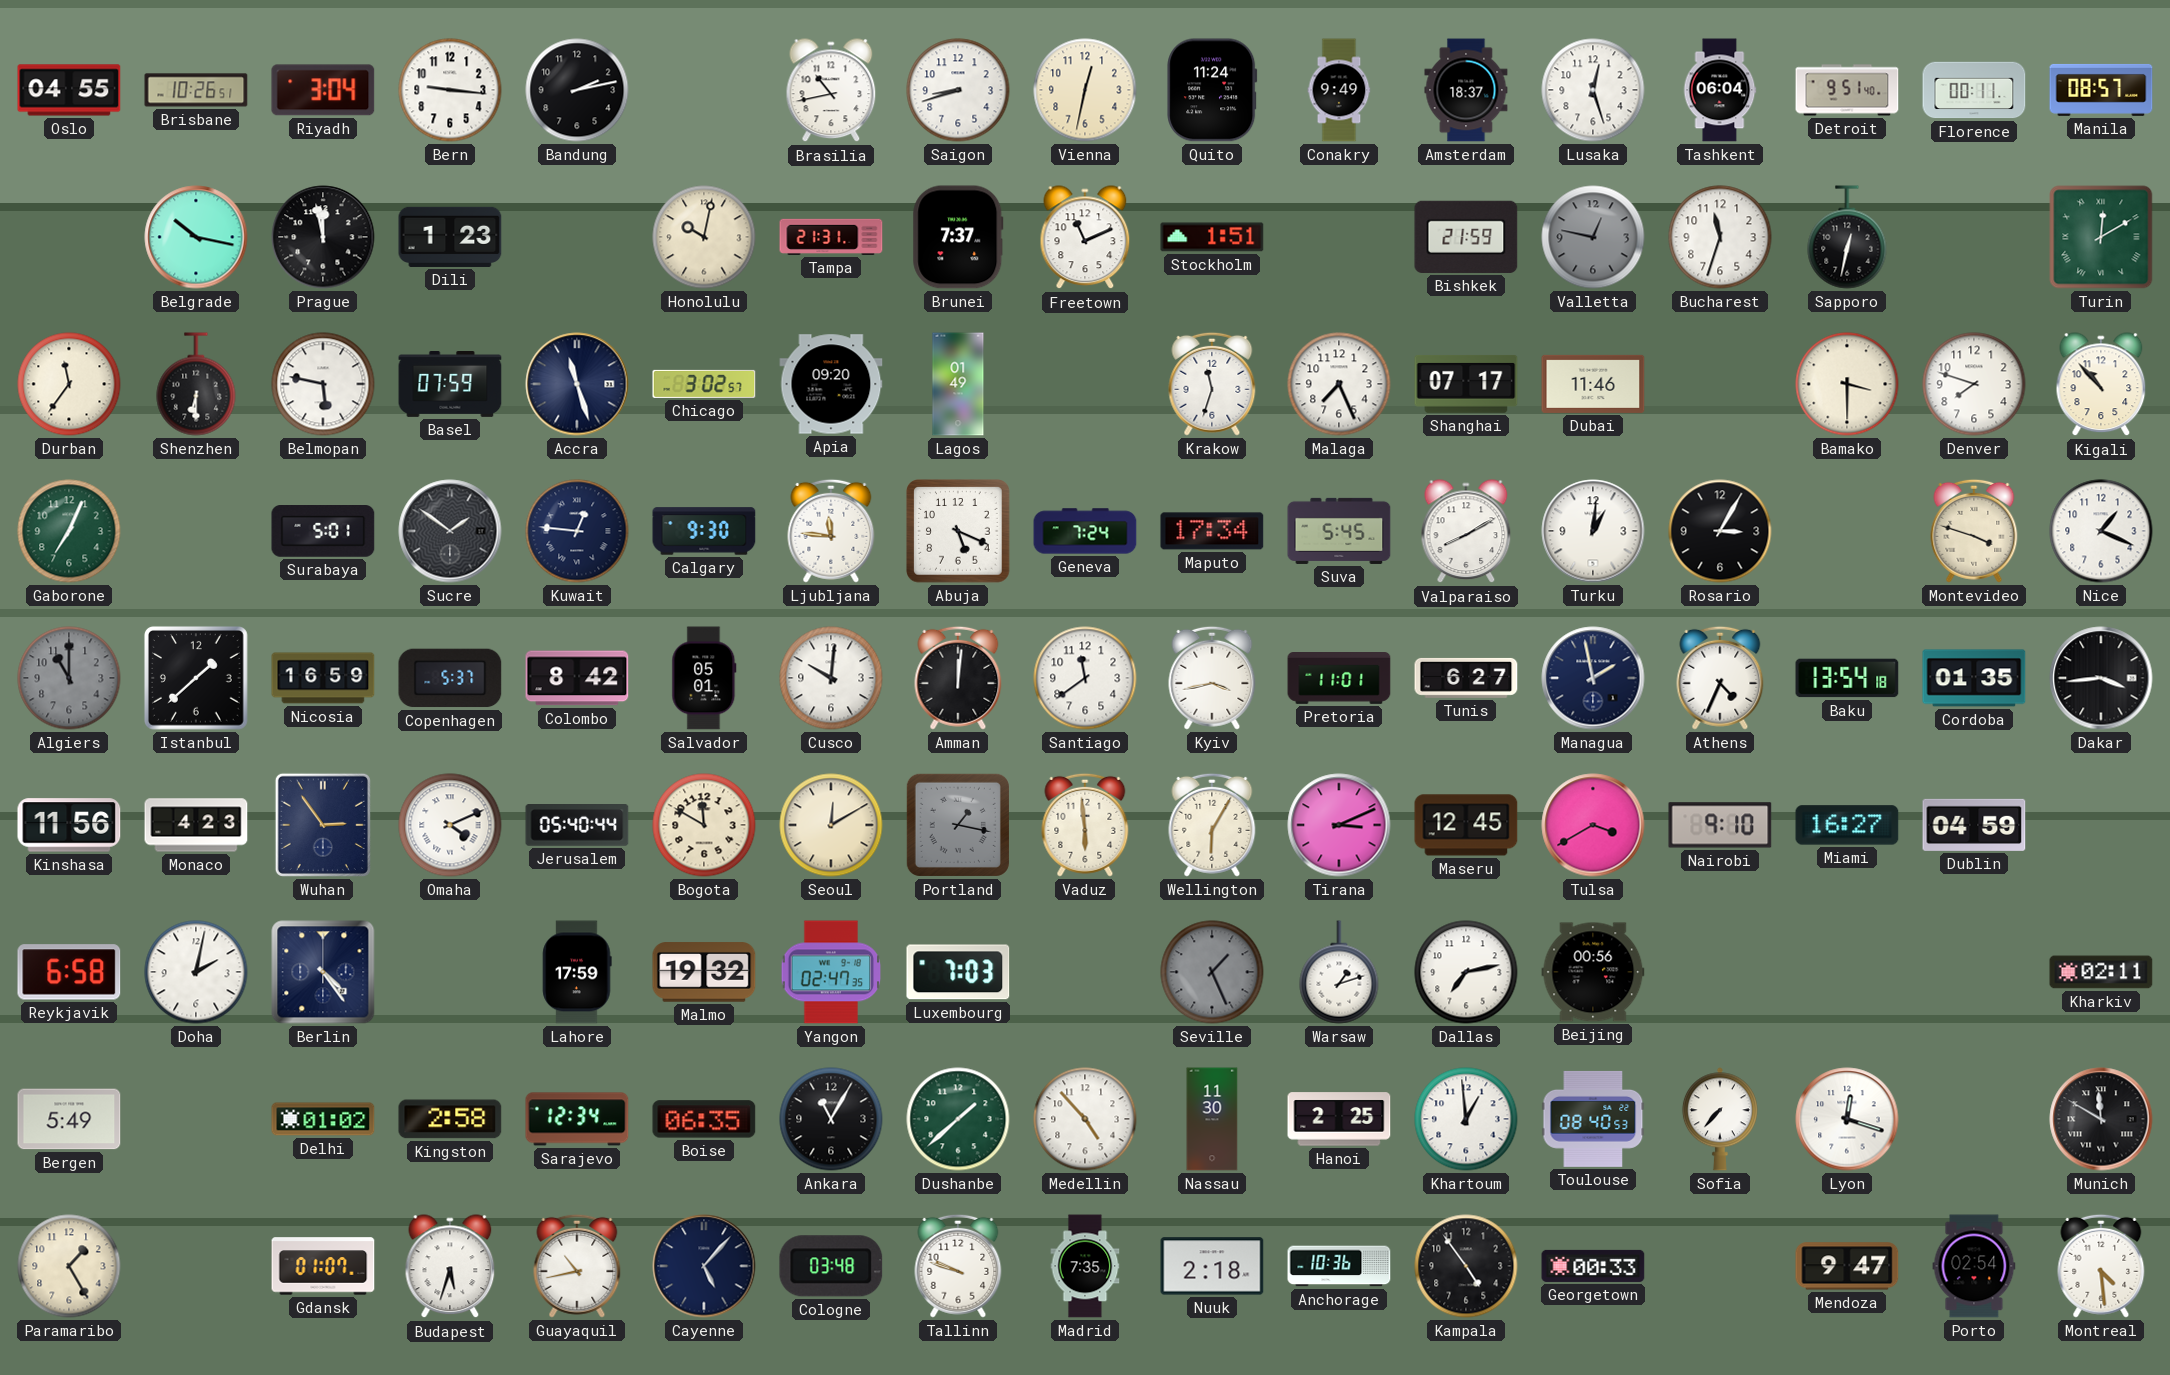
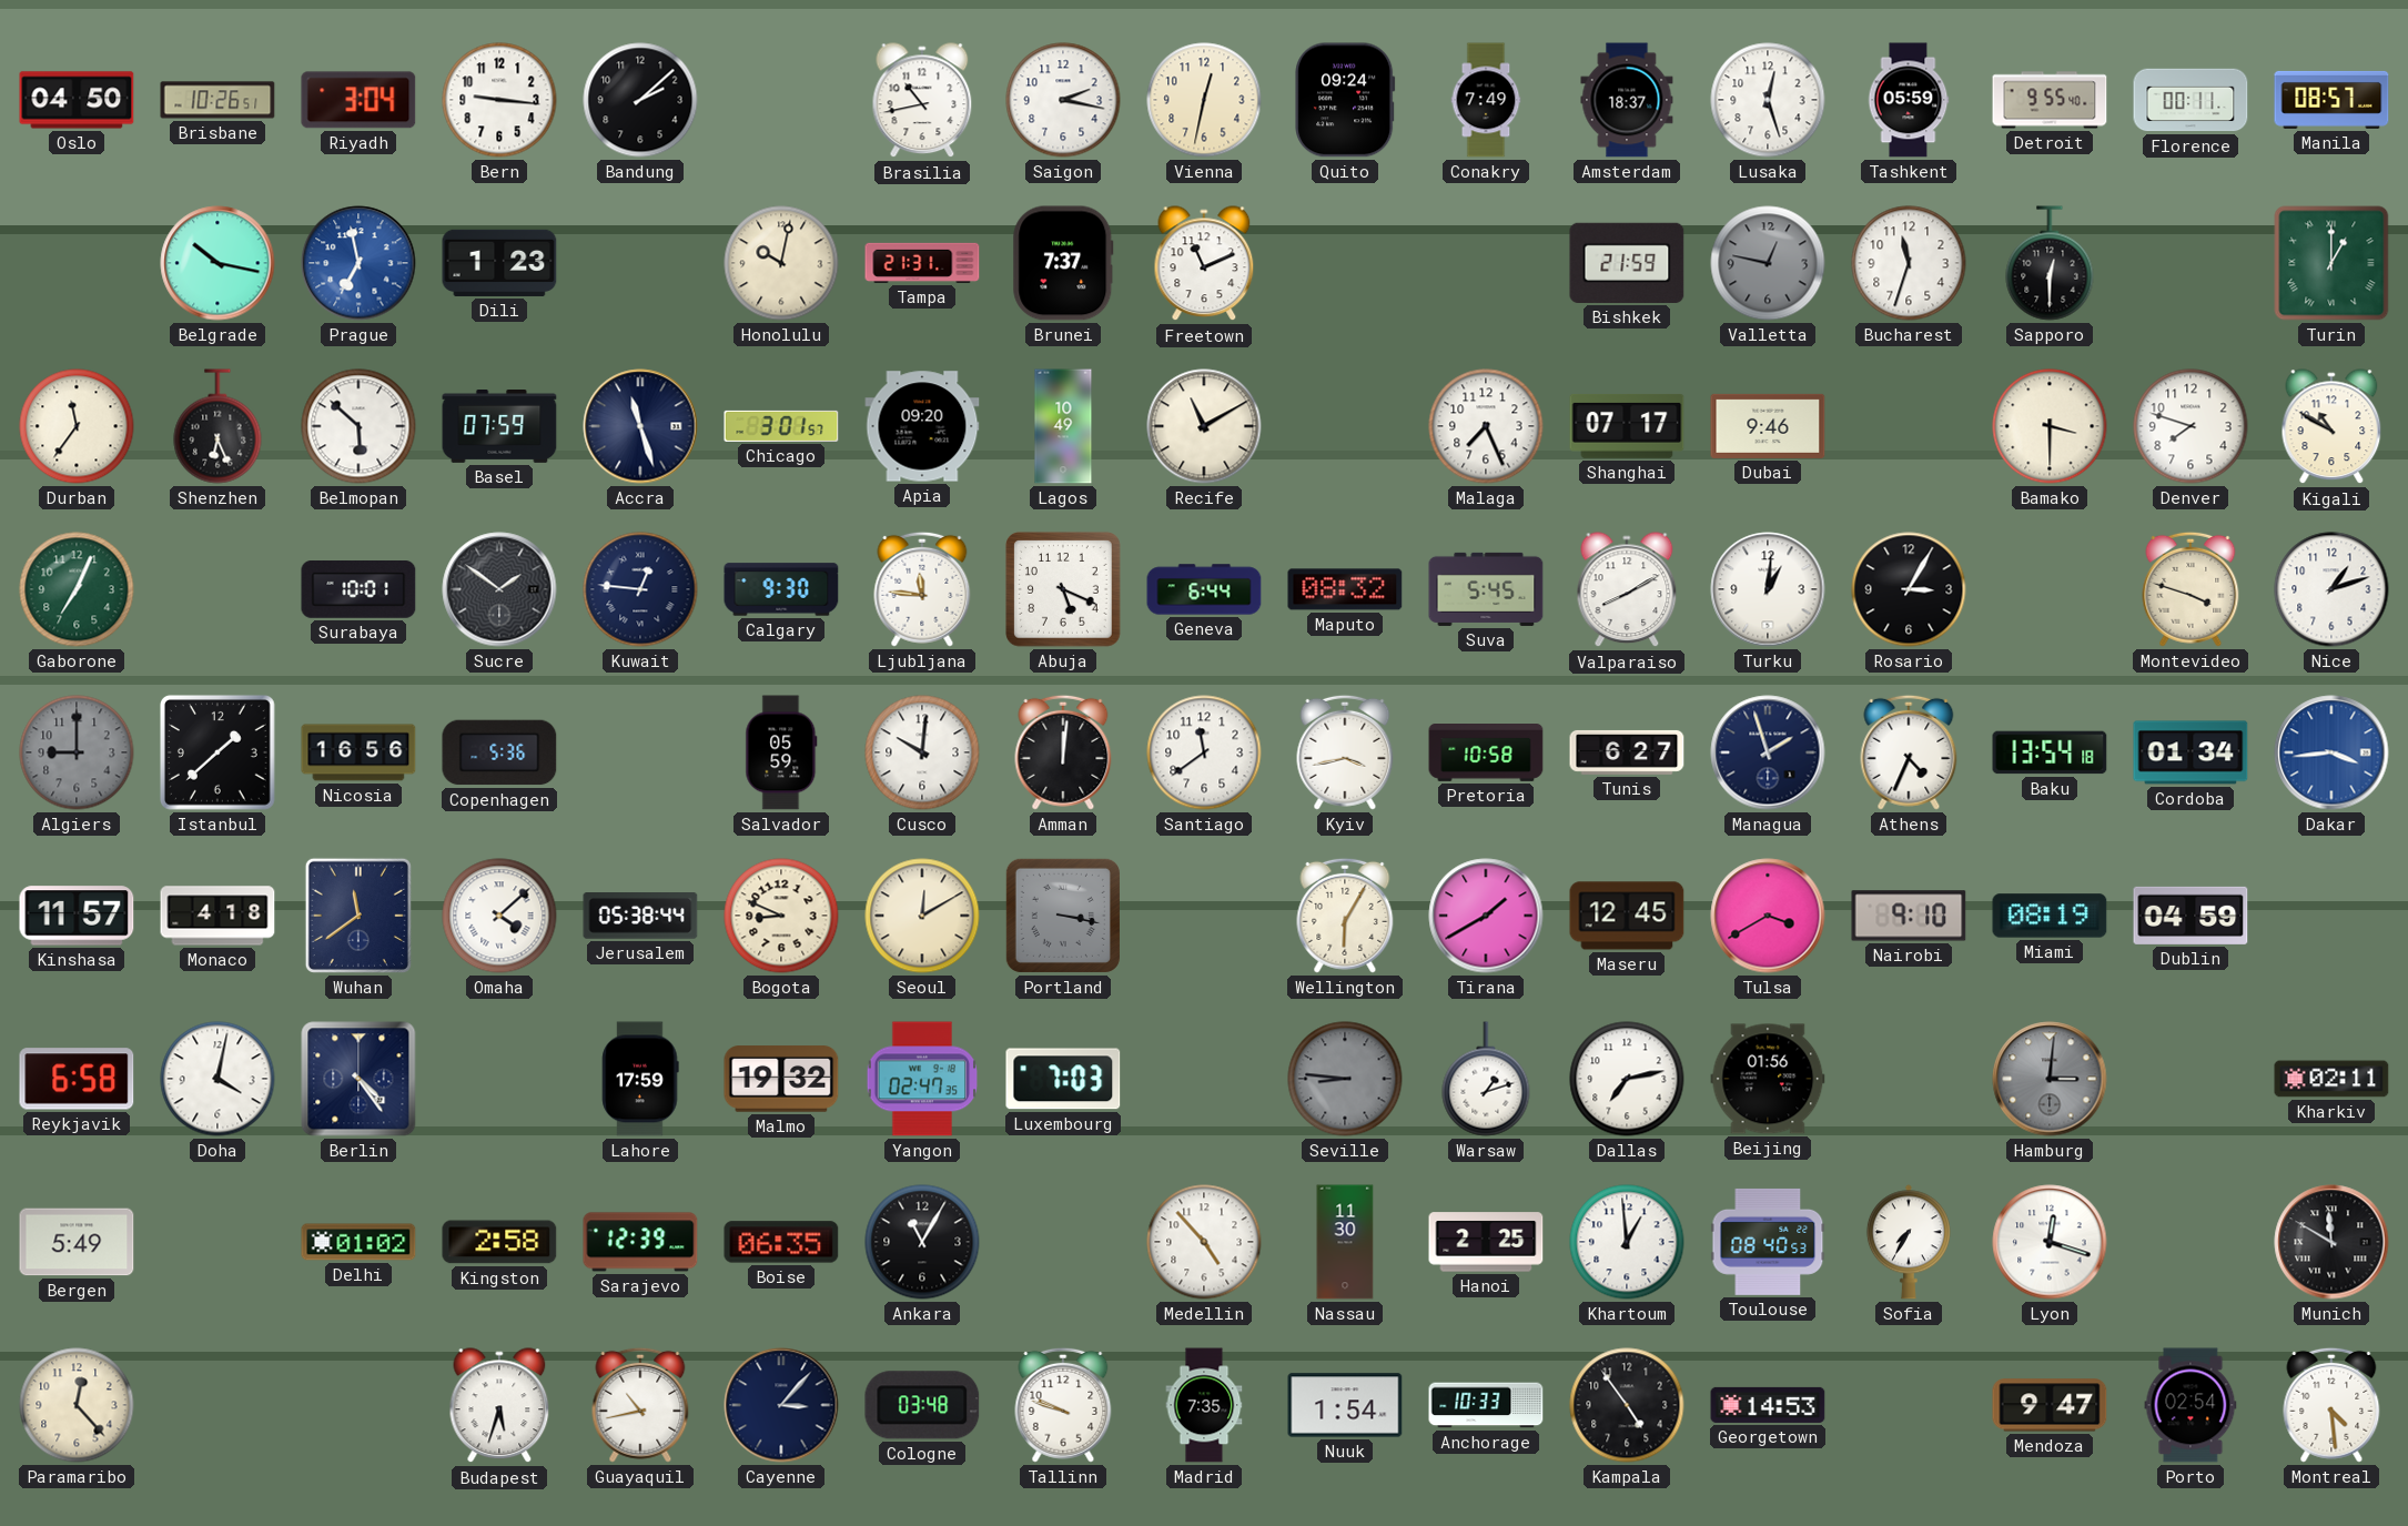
Oslo: 04:55 -> 04:50
Bandung: 2:13 -> 2:08
Saigon: 8:42 -> 2:17
Quito: 11:24 -> 09:24
Conakry: 9:49 -> 7:49
Tashkent: 06:04 -> 05:59
Detroit: 9:51 -> 9:55
Prague: 11:58 -> 6:58
Prague dial: black -> blue
Stockholm: 1:51 -> none
Sapporo: 12:32 -> 12:30
Turin: 12:10 -> 1:00
Shenzhen: 6:30 -> 6:26
Belmopan: 5:47 -> 5:52
Chicago: 3:02 -> 3:01
Lagos: 01:49 -> 10:49
Recife: none -> 11:10
Krakow: 11:33 -> none
Dubai: 11:46 -> 9:46
Kigali: 10:53 -> 10:50
Surabaya: 5:01 -> 10:01
Geneva: 7:24 -> 6:44
Maputo: 17:34 -> 08:32
Nice: 1:19 -> 1:12
Algiers: 11:00 -> 9:00
Nicosia: 16:59 -> 16:56
Copenhagen: 5:37 -> 5:36
Colombo: 8:42 -> none
Salvador: 05:01 -> 05:59
Pretoria: 11:01 -> 10:58
Managua: 1:58 -> 1:57
Cordoba: 01:35 -> 01:34
Dakar dial: black -> blue
Kinshasa: 11:56 -> 11:57
Monaco: 4:23 -> 4:18
Wuhan: 2:54 -> 11:39
Omaha: 4:11 -> 4:08
Jerusalem: 05:40 -> 05:38
Bogota: 11:50 -> 8:49
Portland: 1:17 -> 3:17
Vaduz: 5:59 -> none
Tirana: 3:11 -> 1:40
Miami: 16:27 -> 08:19
Doha: 2:02 -> 4:02
Seville: 1:26 -> 8:46
Beijing: 00:56 -> 01:56
Hamburg: none -> 3:01
Sarajevo: 12:34 -> 12:39
Dushanbe: 1:38 -> none
Sofia: 7:37 -> 7:35
Paramaribo: 1:25 -> 12:23
Gdansk: 01:07 -> none
Cayenne: 5:07 -> 3:07
Nuuk: 2:18 -> 1:54
Anchorage: 10:36 -> 10:33
Georgetown: 00:33 -> 14:53
